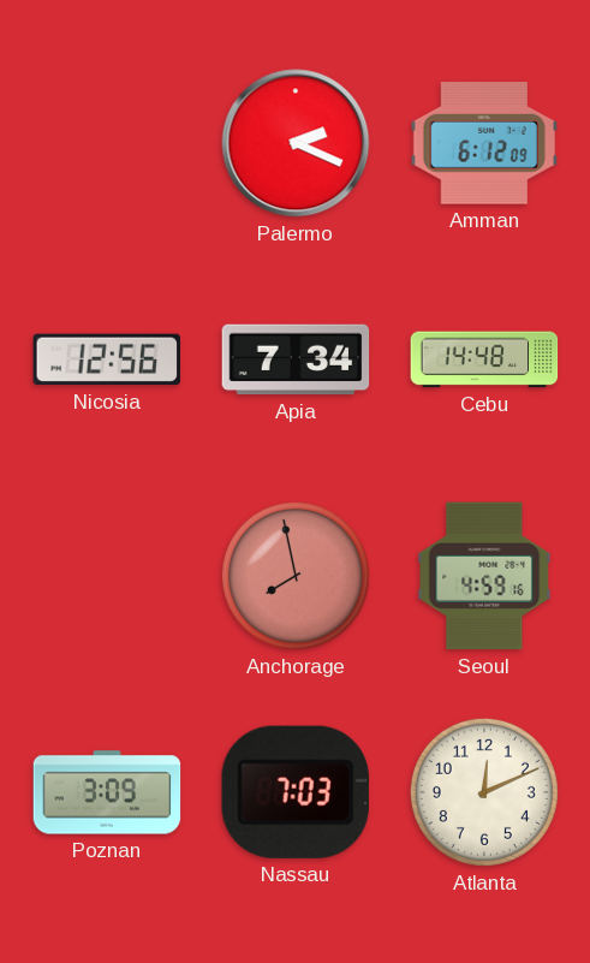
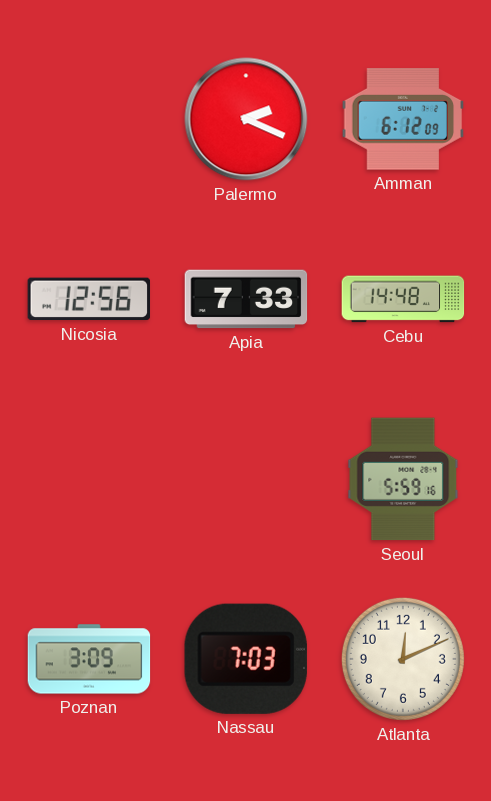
Apia: 7:34 -> 7:33
Anchorage: 7:58 -> none
Seoul: 4:59 -> 5:59
